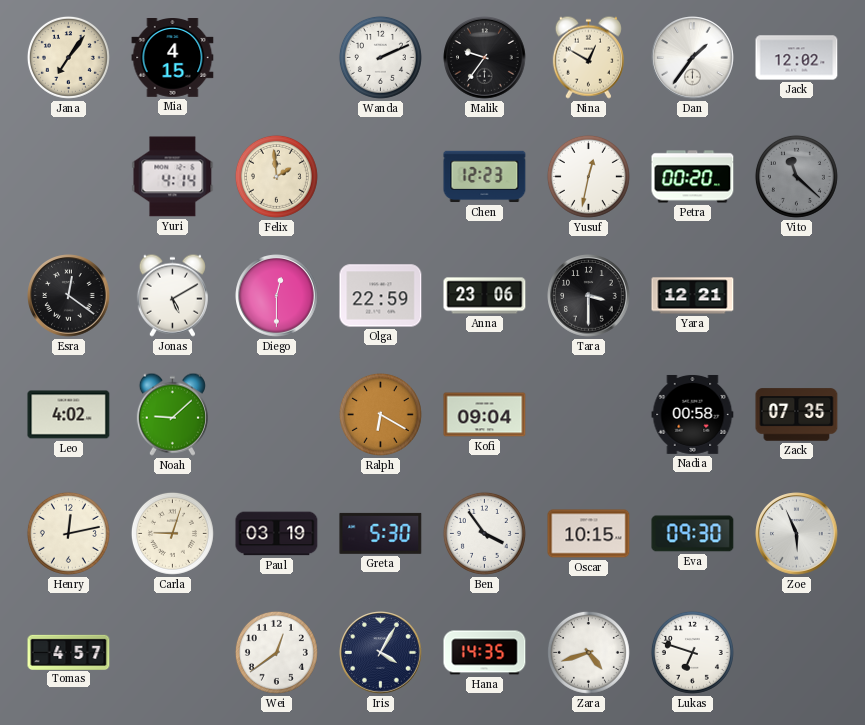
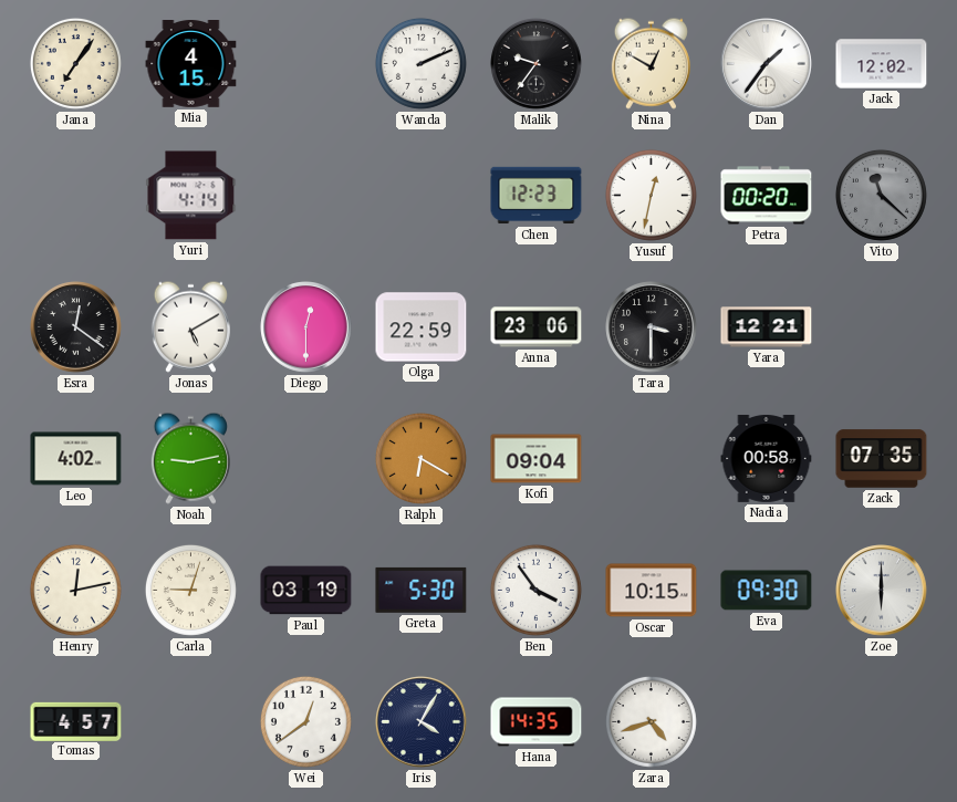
Felix: 1:59 -> none
Noah: 9:08 -> 9:13
Zoe: 5:56 -> 6:00
Lukas: 6:48 -> none
